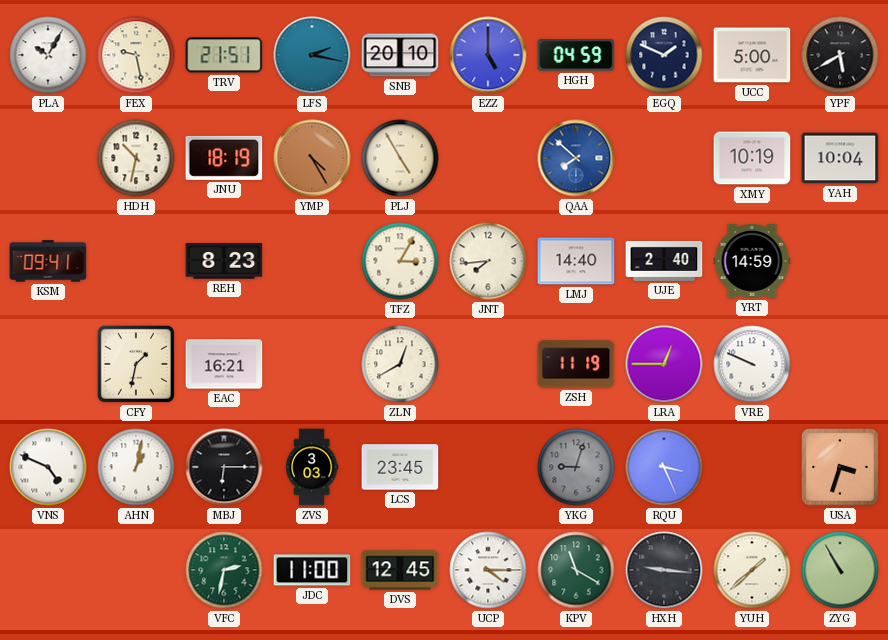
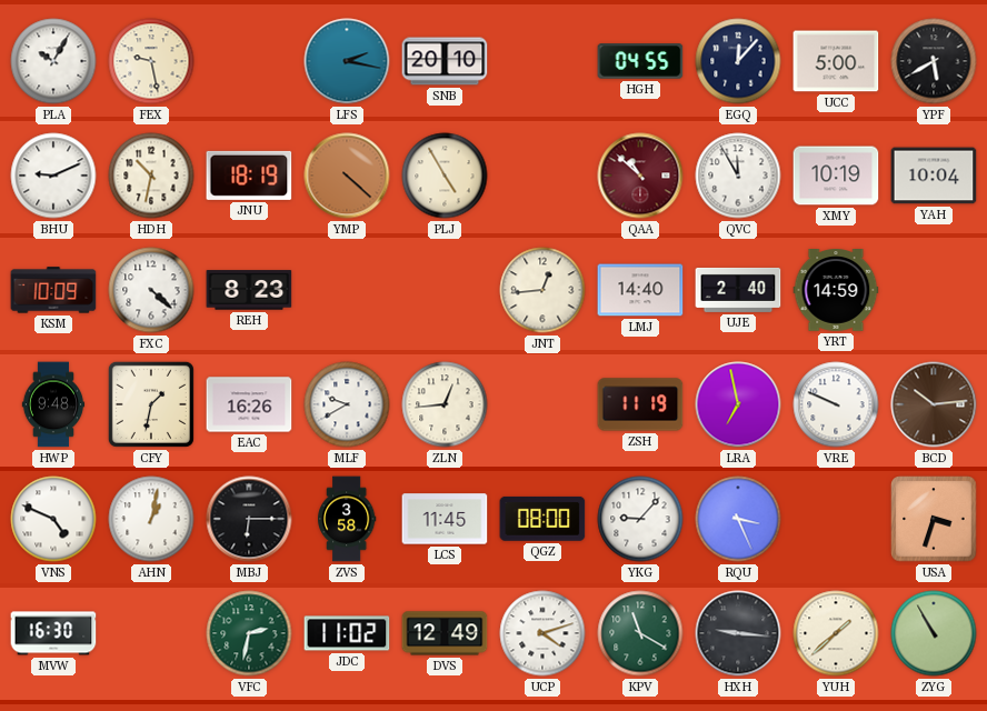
TRV: 21:51 -> none
EZZ: 5:00 -> none
HGH: 04:59 -> 04:55
EGQ: 1:49 -> 12:07
BHU: none -> 9:11
YMP: 4:25 -> 4:22
QAA: 7:52 -> 10:52
QAA dial: blue -> burgundy
QVC: none -> 11:55
KSM: 09:41 -> 10:09
FXC: none -> 4:22
TFZ: 3:05 -> none
JNT: 7:44 -> 12:44
HWP: none -> 9:48
EAC: 16:21 -> 16:26
MLF: none -> 9:40
ZLN: 12:40 -> 12:44
LRA: 12:45 -> 6:58
BCD: none -> 10:14
ZVS: 3:03 -> 3:58
LCS: 23:45 -> 11:45
QGZ: none -> 08:00
YKG: 9:03 -> 9:07
YKG dial: grey -> white
MVW: none -> 16:30
JDC: 11:00 -> 11:02
DVS: 12:45 -> 12:49
UCP: 4:15 -> 4:12
